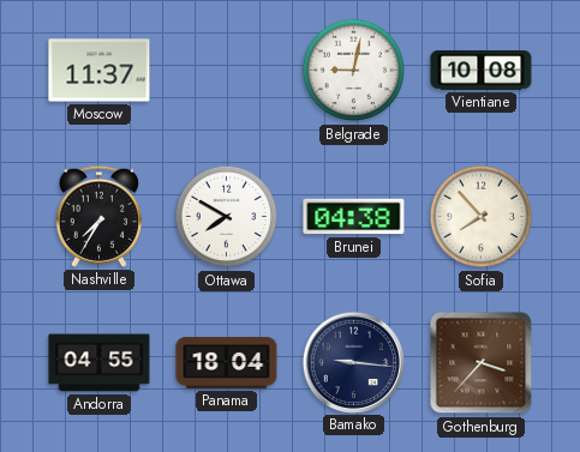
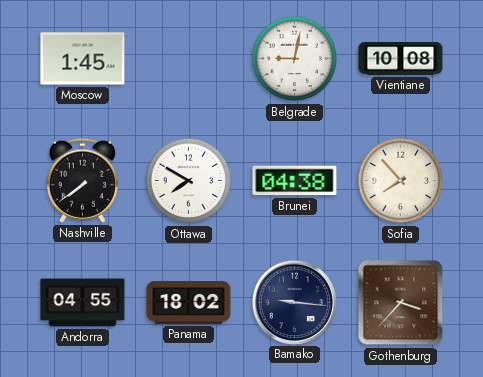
Moscow: 11:37 -> 1:45
Nashville: 7:35 -> 7:39
Panama: 18:04 -> 18:02
